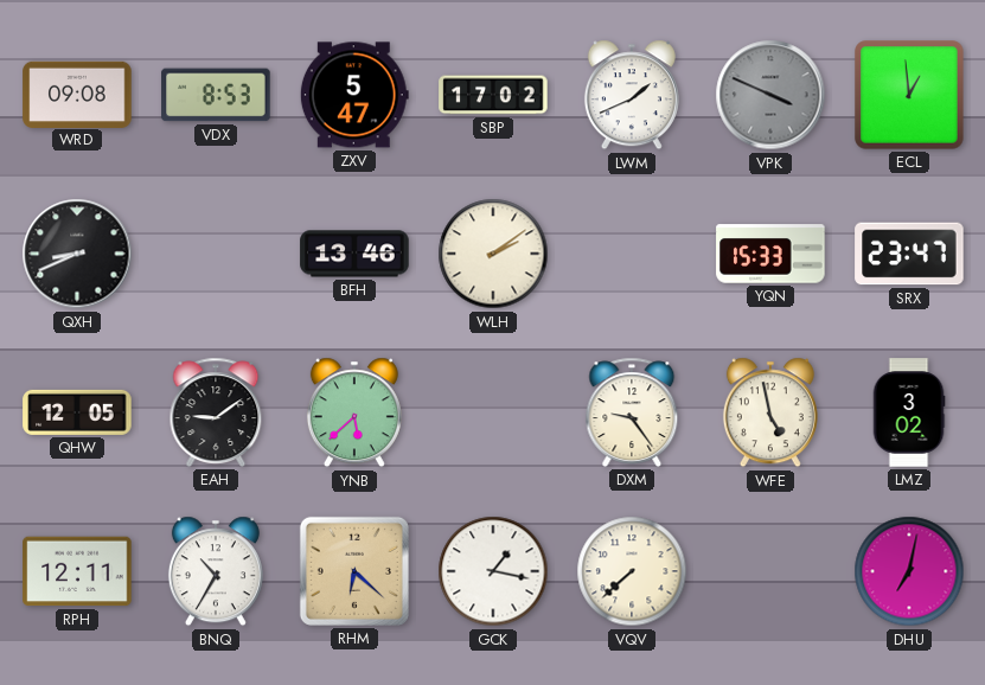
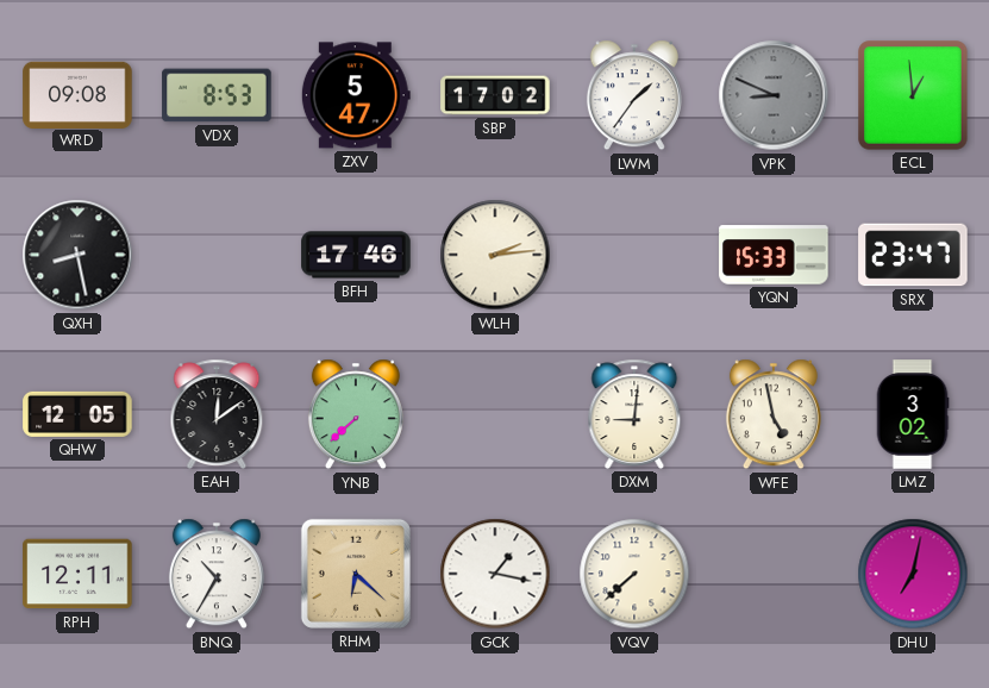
LWM: 1:41 -> 1:36
VPK: 3:49 -> 8:49
QXH: 8:41 -> 8:28
BFH: 13:46 -> 17:46
WLH: 2:09 -> 2:14
EAH: 9:09 -> 12:09
YNB: 5:38 -> 7:38
DXM: 9:24 -> 9:01
